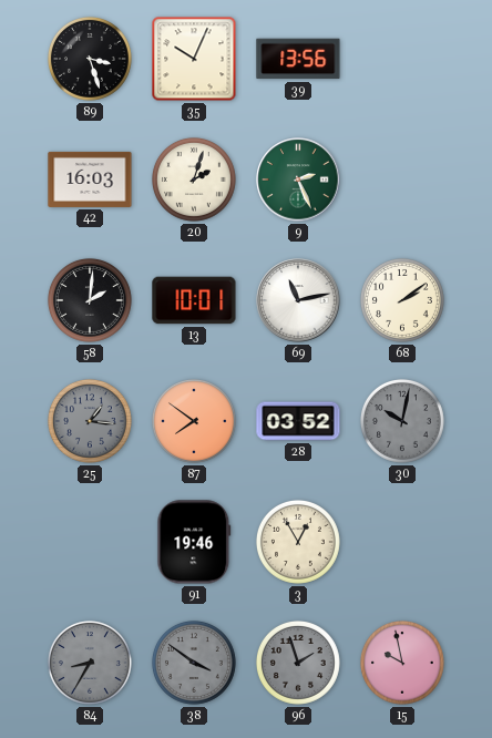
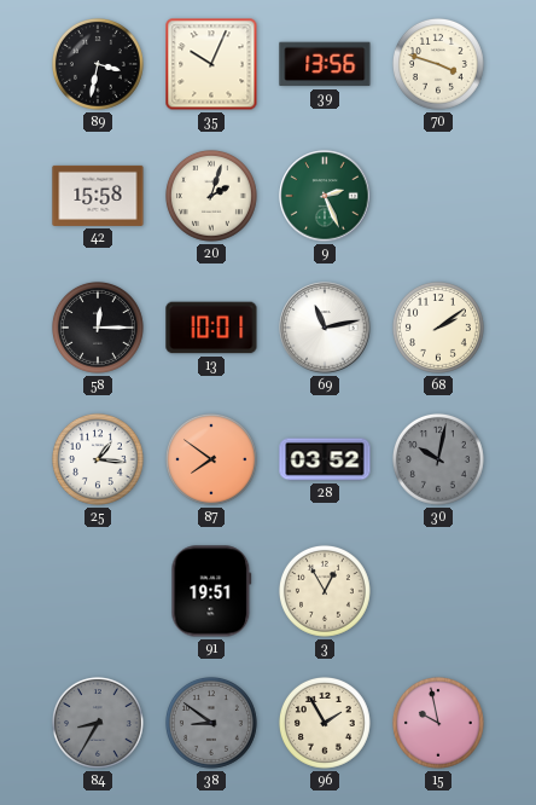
89: 3:27 -> 3:32
70: none -> 3:48
42: 16:03 -> 15:58
58: 2:01 -> 12:15
25 dial: grey -> white
91: 19:46 -> 19:51
38: 3:51 -> 8:51
96: 1:57 -> 1:55
96 dial: grey -> cream
